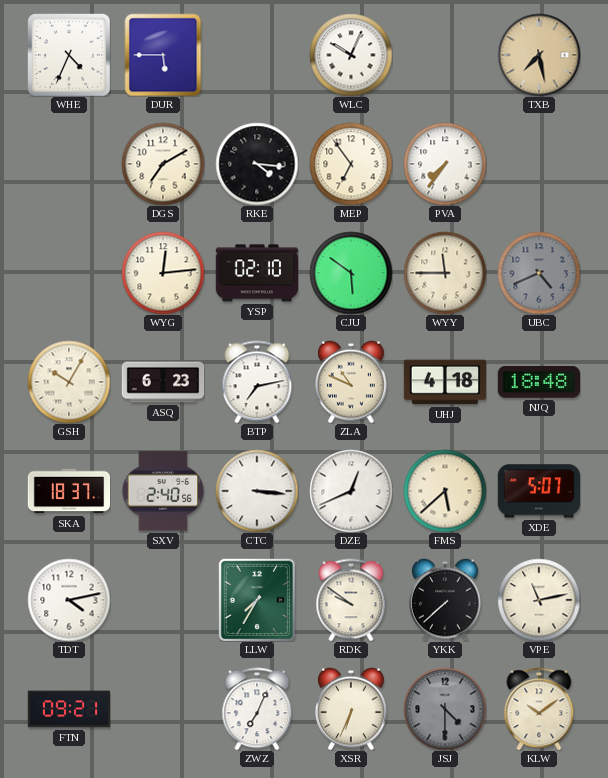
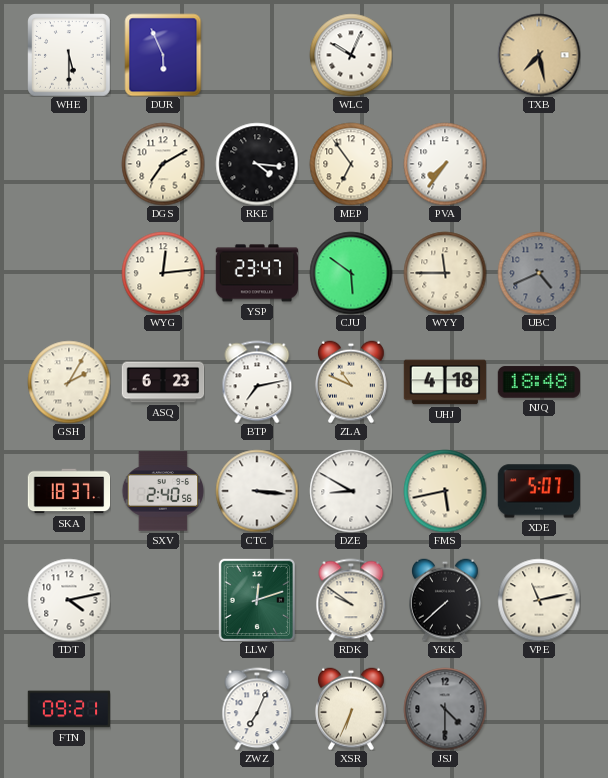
WHE: 4:34 -> 5:30
DUR: 5:45 -> 5:56
YSP: 02:10 -> 23:47
GSH: 10:05 -> 2:05
DZE: 12:41 -> 8:50
FMS: 5:38 -> 5:43
LLW: 7:35 -> 12:12
KLW: 10:09 -> none
